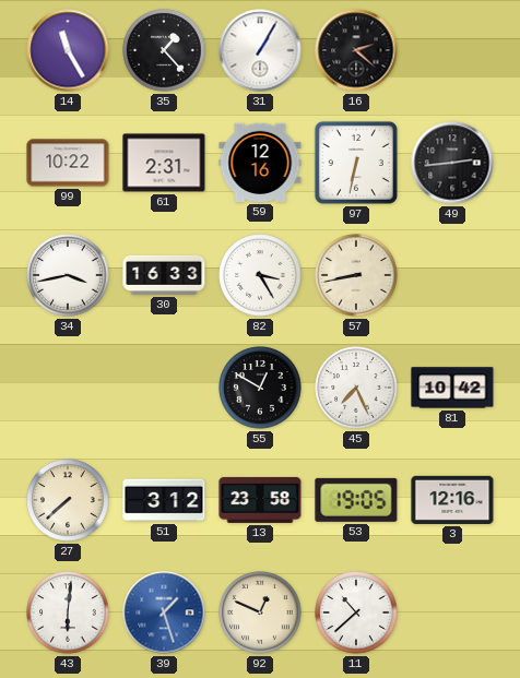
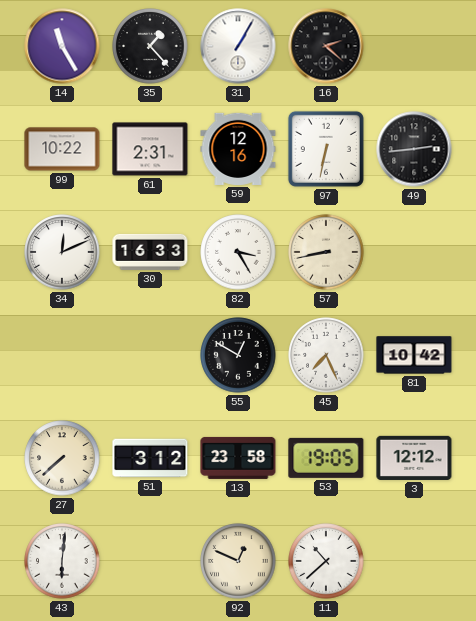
34: 3:43 -> 12:11
3: 12:16 -> 12:12
39: 1:27 -> none
